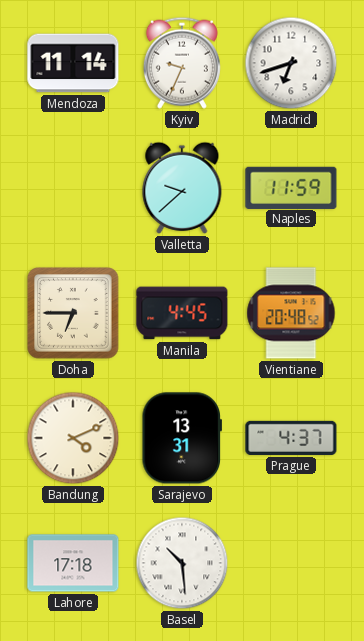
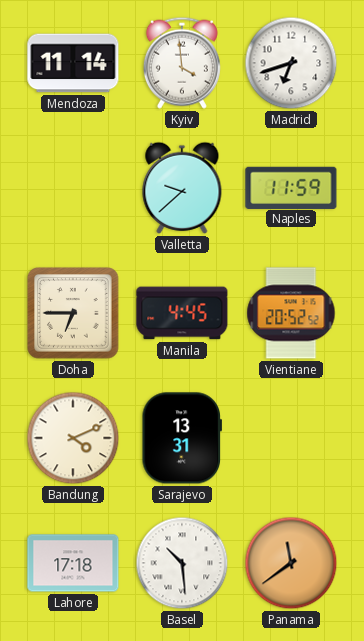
Kyiv: 9:34 -> 3:59
Vientiane: 20:48 -> 20:52
Prague: 4:37 -> none
Panama: none -> 11:39
